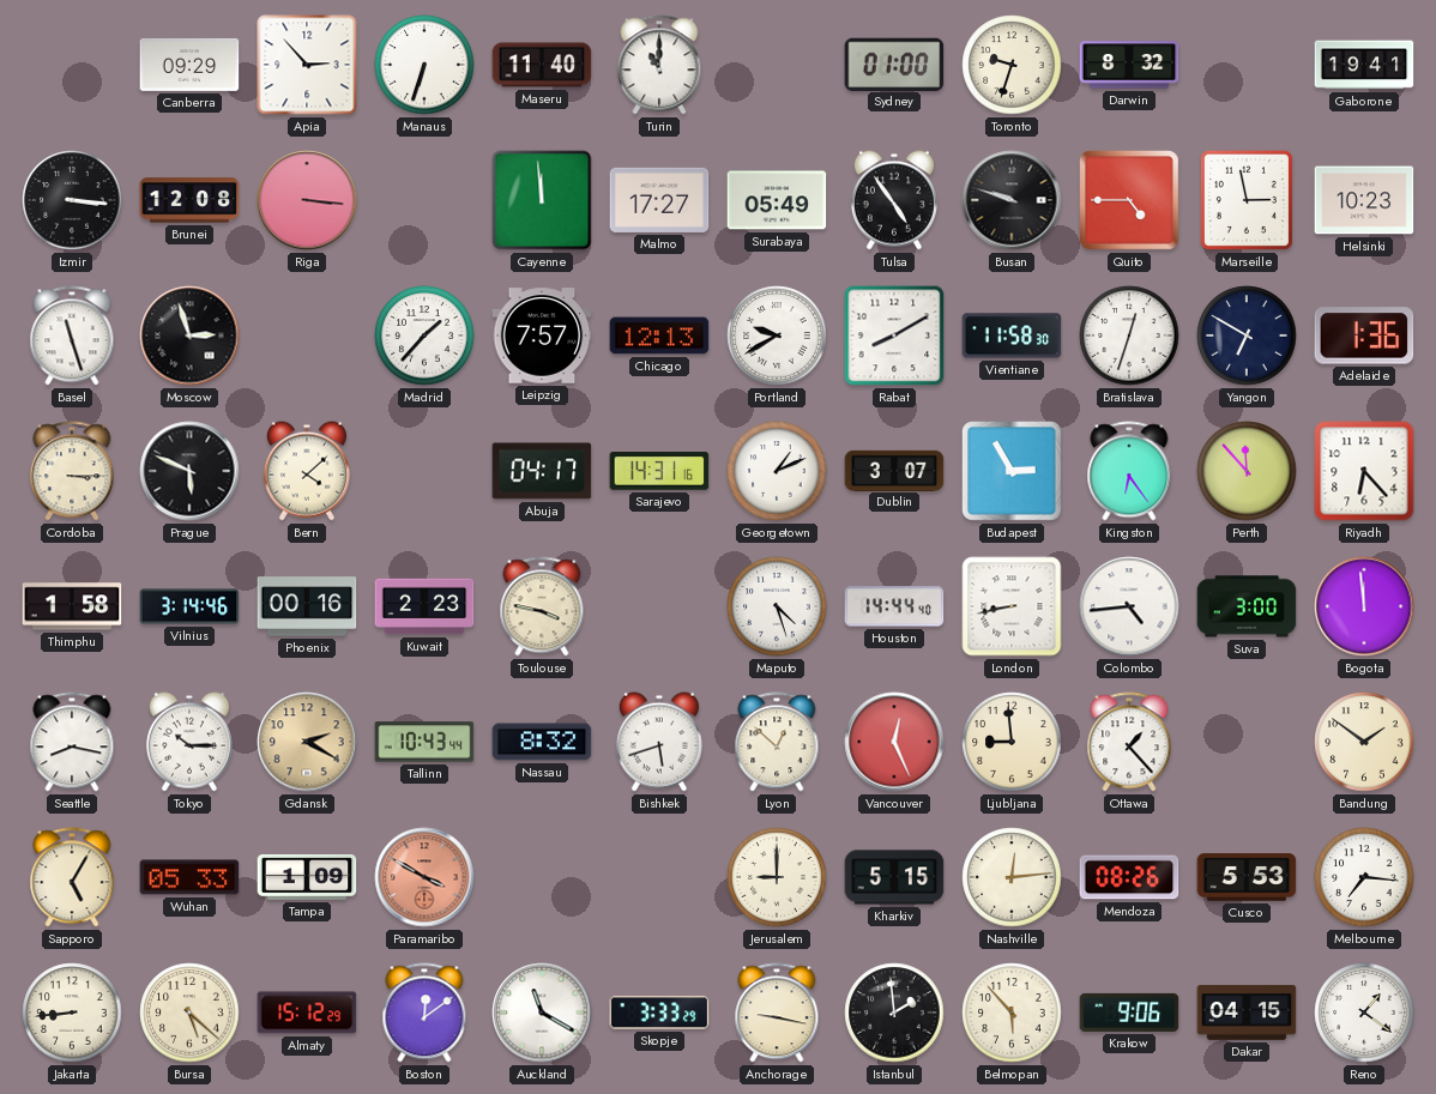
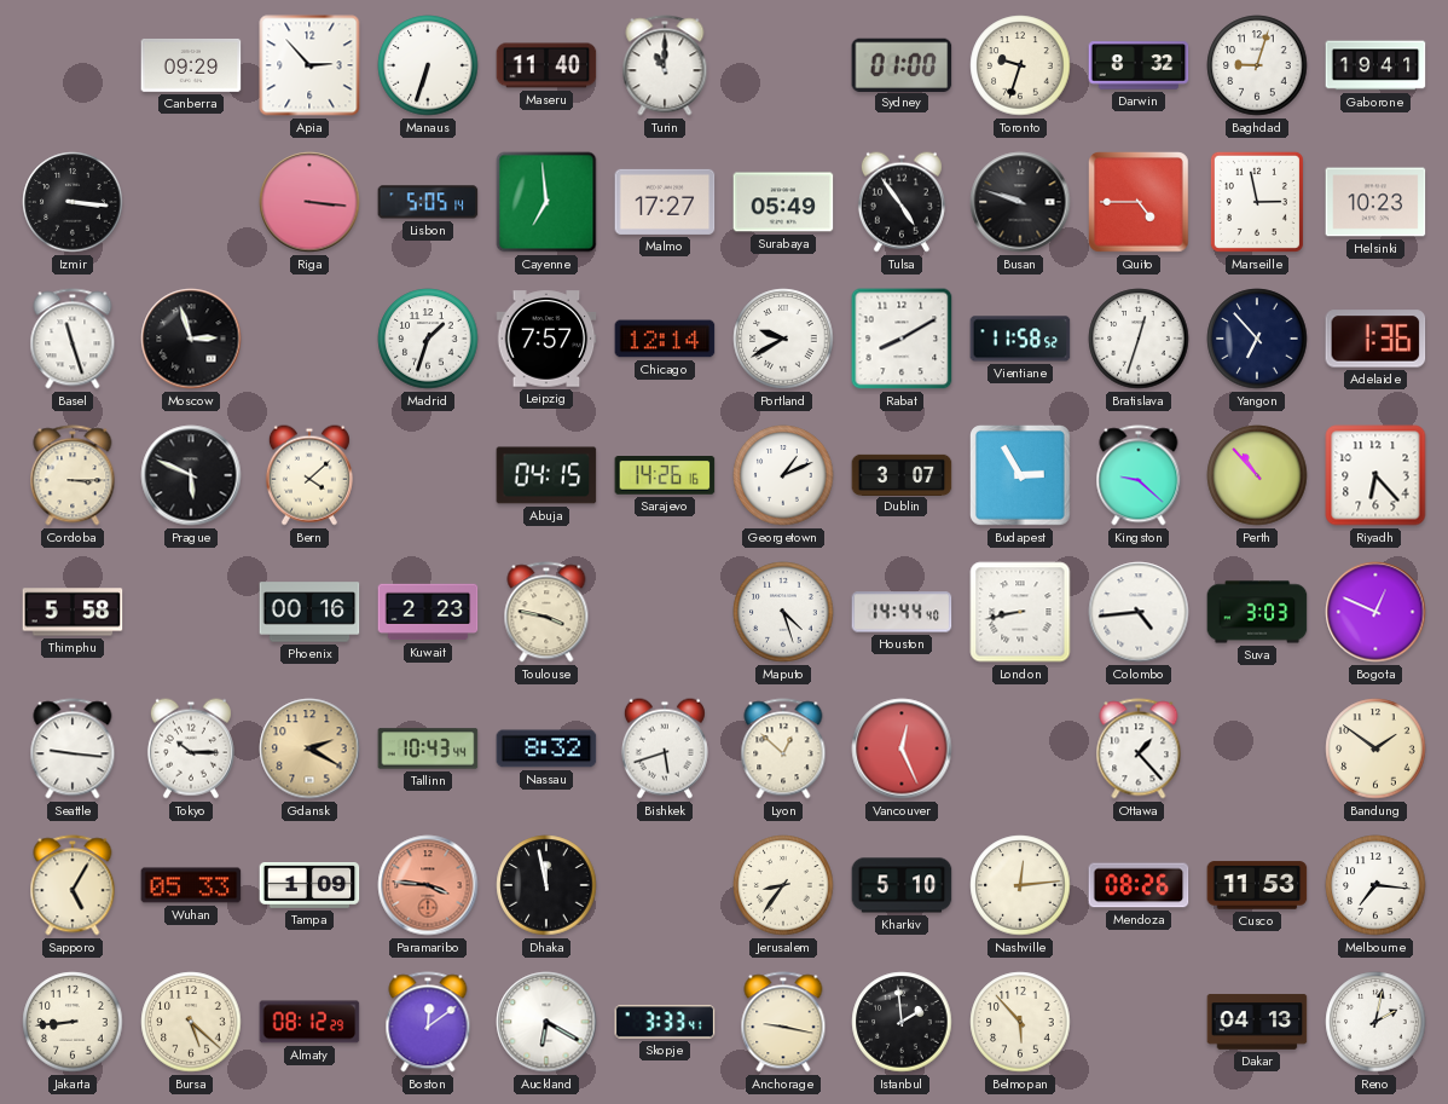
Baghdad: none -> 9:03
Brunei: 12:08 -> none
Lisbon: none -> 5:05
Cayenne: 11:59 -> 6:59
Madrid: 1:37 -> 1:33
Chicago: 12:13 -> 12:14
Vientiane: 11:58:30 -> 11:58:52
Yangon: 6:50 -> 6:53
Abuja: 04:17 -> 04:15
Sarajevo: 14:31 -> 14:26
Kingston: 6:24 -> 9:22
Perth: 11:53 -> 10:53
Thimphu: 1:58 -> 5:58
Vilnius: 3:14 -> none
Suva: 3:00 -> 3:03
Bogota: 11:59 -> 12:49
Seattle: 8:17 -> 9:16
Ljubljana: 8:59 -> none
Paramaribo: 3:50 -> 3:46
Dhaka: none -> 11:58
Jerusalem: 9:00 -> 8:36
Kharkiv: 5:15 -> 5:10
Cusco: 5:53 -> 11:53
Almaty: 15:12 -> 08:12
Auckland: 11:20 -> 6:20
Skopje: 3:33:29 -> 3:33:41
Krakow: 9:06 -> none
Dakar: 04:15 -> 04:13
Reno: 1:21 -> 2:02
